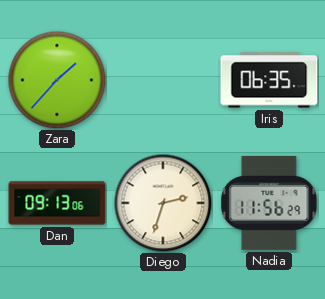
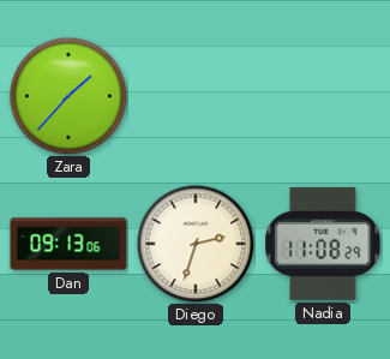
Iris: 06:35 -> none
Nadia: 11:56 -> 11:08
